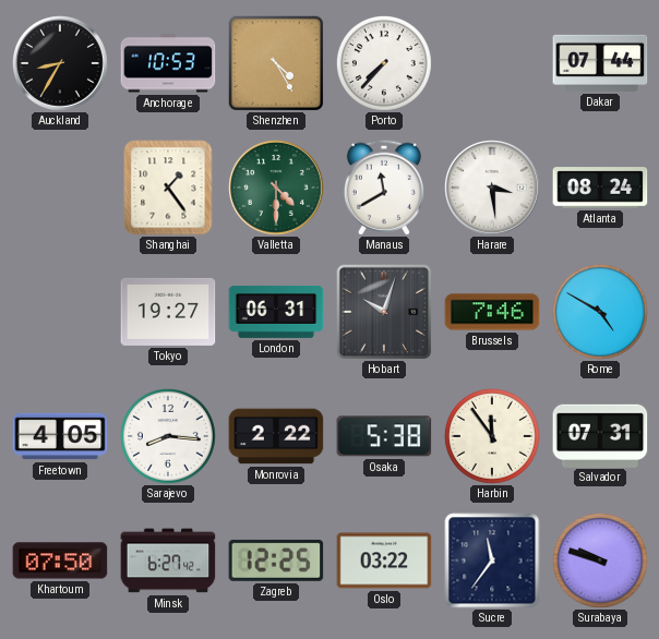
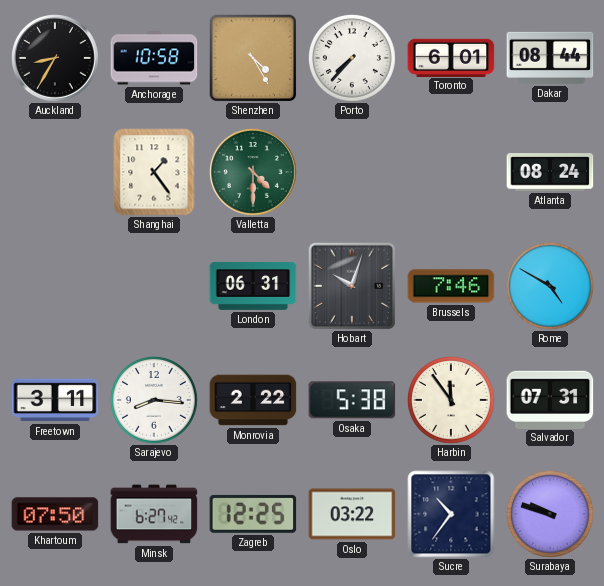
Anchorage: 10:53 -> 10:58
Toronto: none -> 6:01
Dakar: 07:44 -> 08:44
Manaus: 11:40 -> none
Harare: 3:29 -> none
Tokyo: 19:27 -> none
Freetown: 4:05 -> 3:11
Sucre: 11:36 -> 10:36
